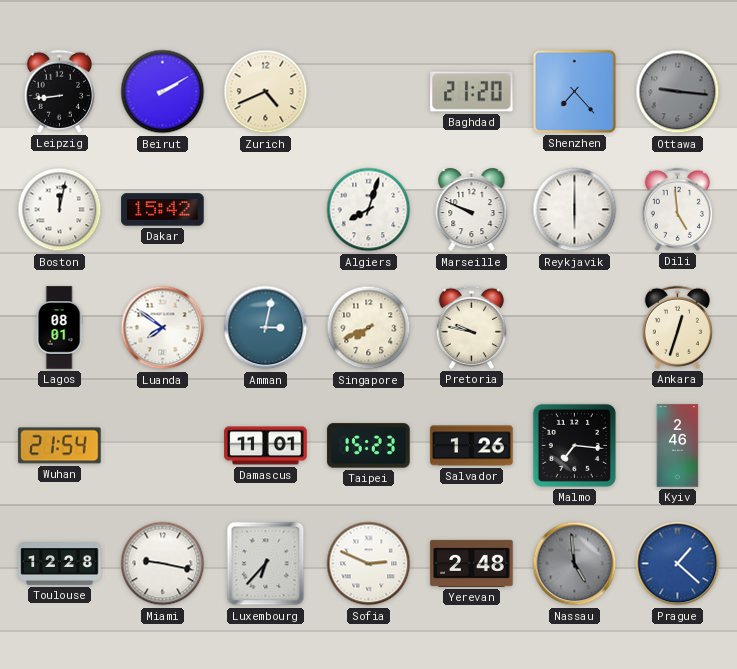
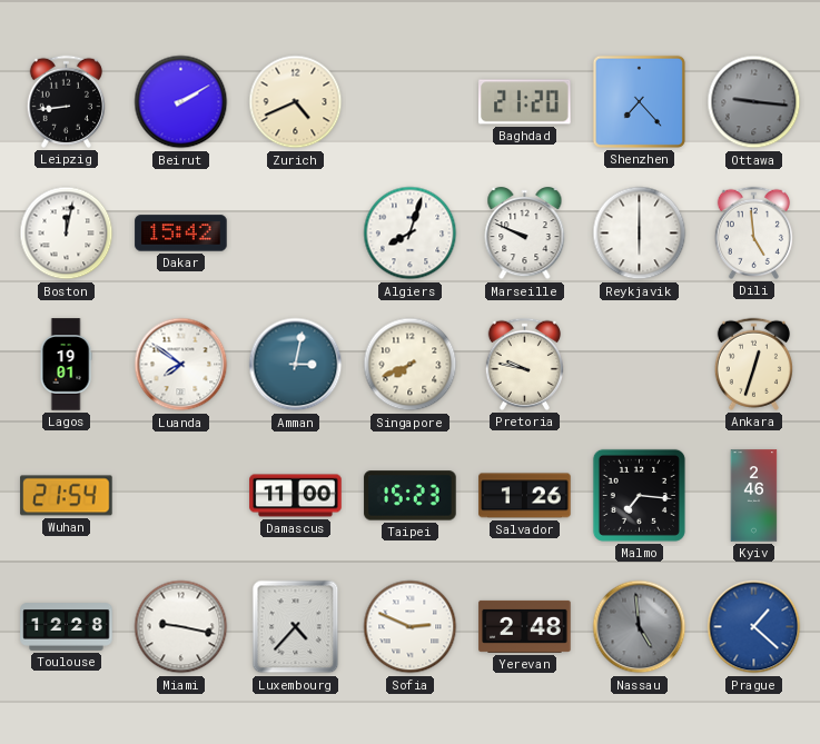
Lagos: 08:01 -> 19:01
Damascus: 11:01 -> 11:00
Luxembourg: 6:37 -> 4:37
